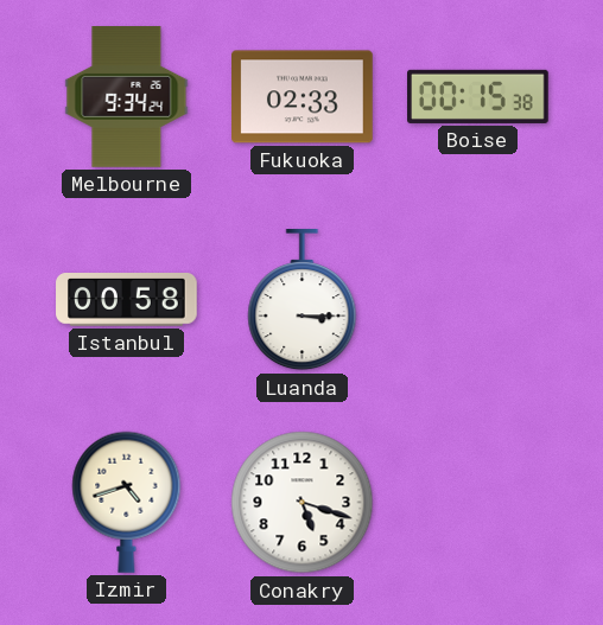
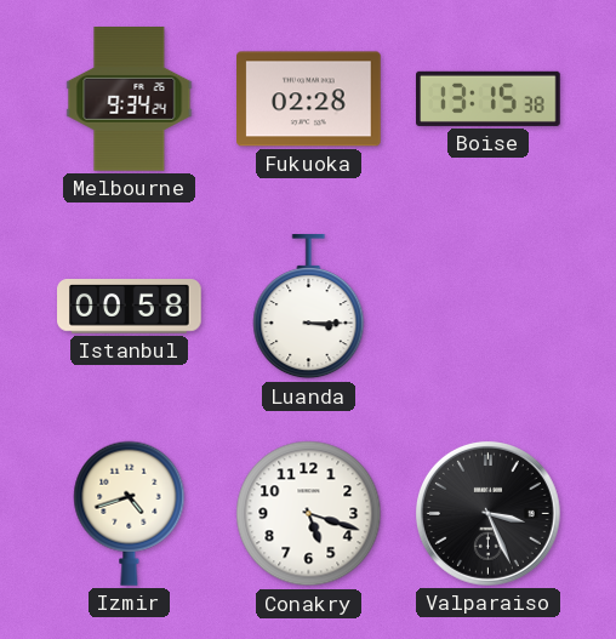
Fukuoka: 02:33 -> 02:28
Boise: 00:15 -> 13:15
Valparaiso: none -> 3:26
